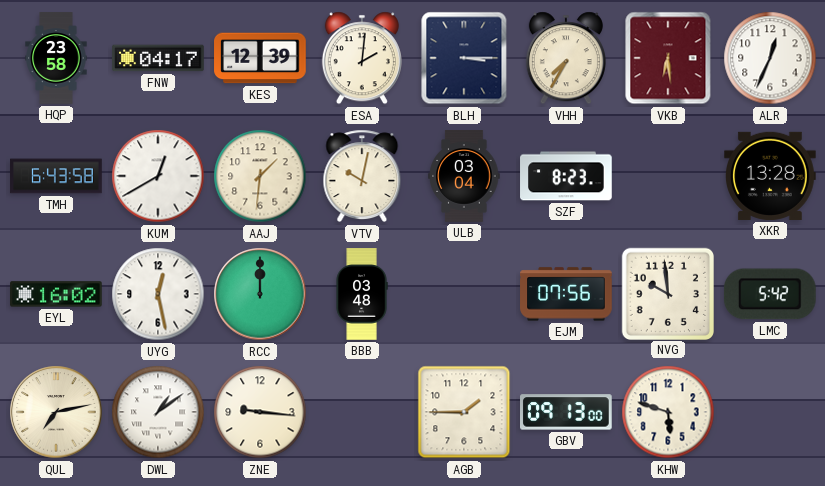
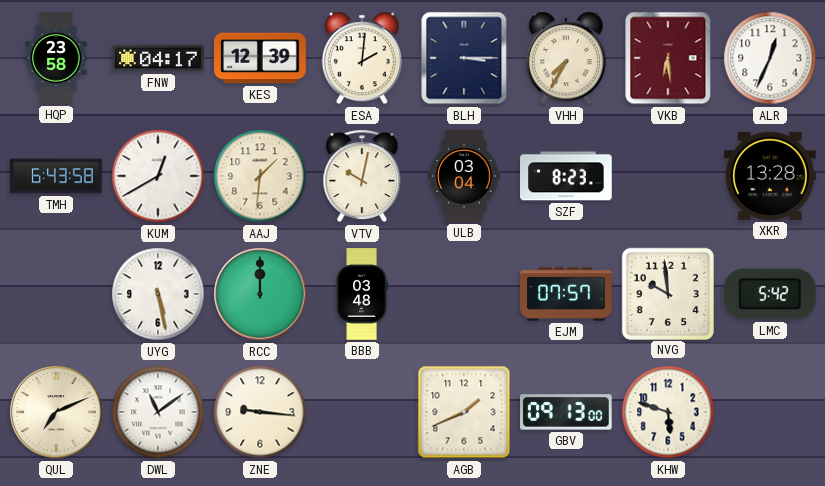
EYL: 16:02 -> none
UYG: 12:28 -> 5:28
EJM: 07:56 -> 07:57
QUL: 7:13 -> 7:11
DWL: 1:09 -> 11:09
AGB: 1:45 -> 1:41
